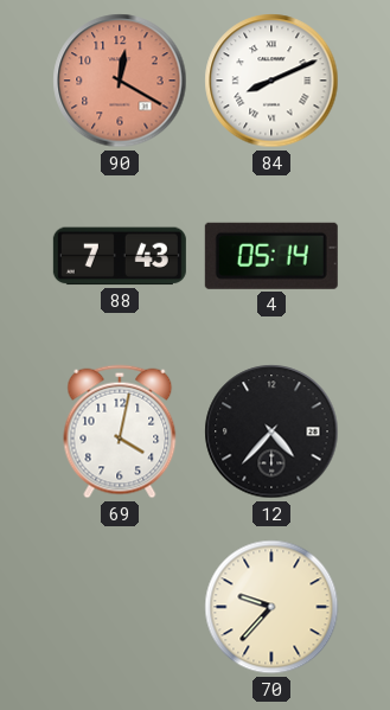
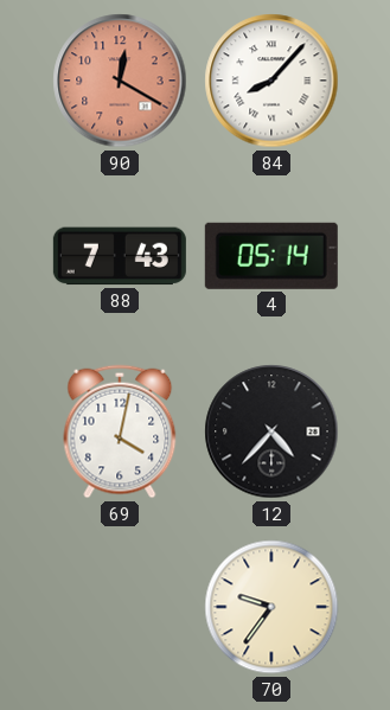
84: 8:11 -> 8:07
70: 9:37 -> 9:36
